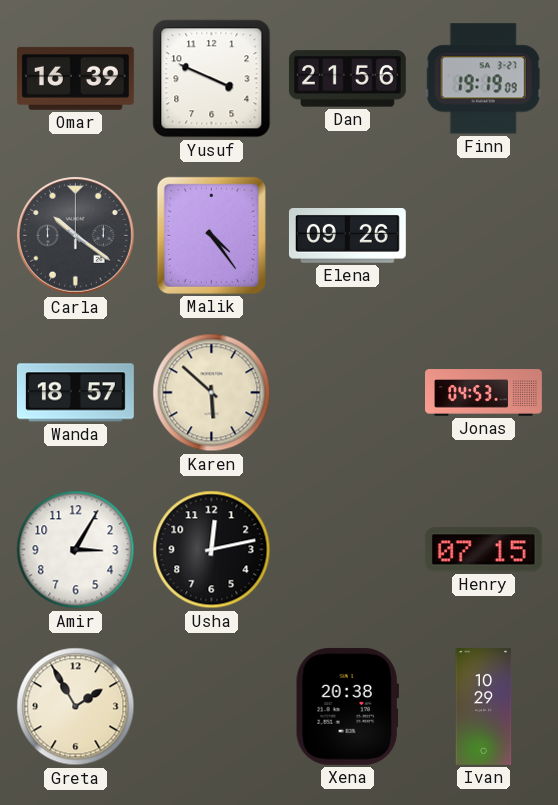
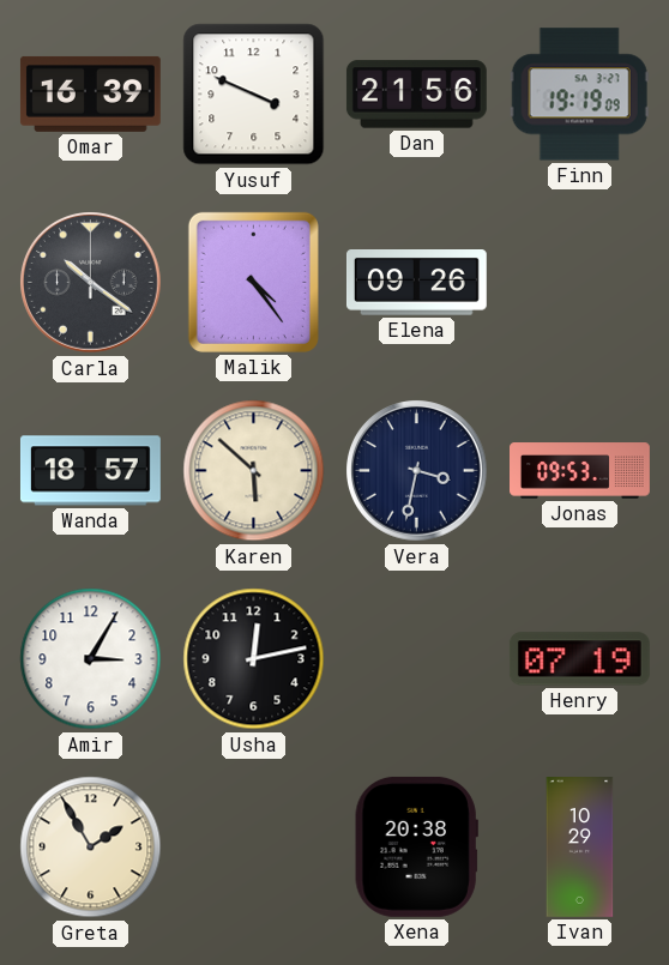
Vera: none -> 3:32
Jonas: 04:53 -> 09:53
Henry: 07:15 -> 07:19
